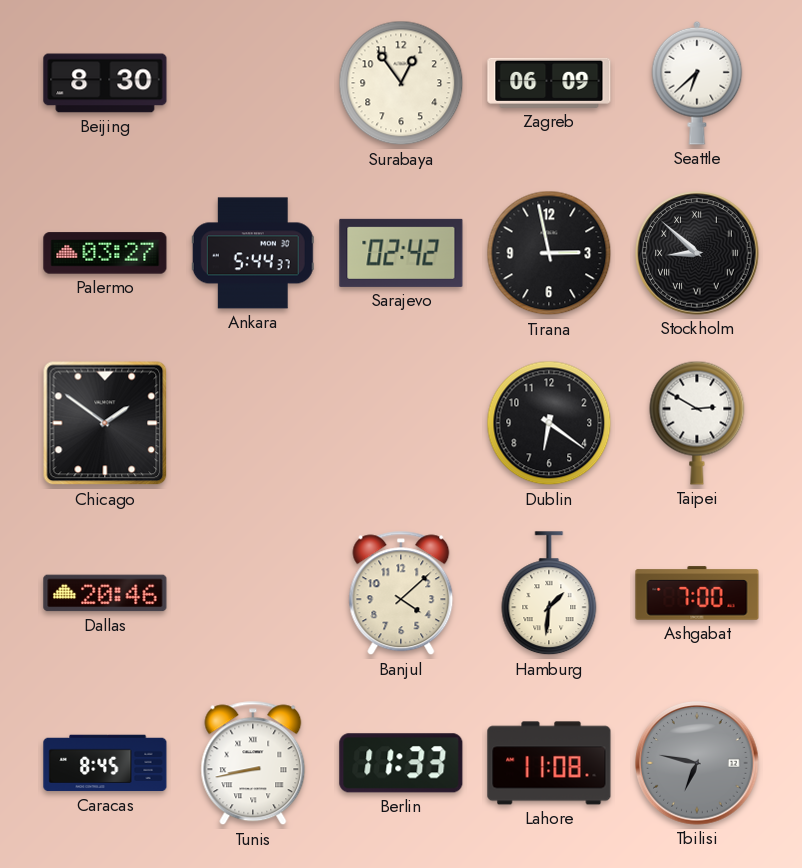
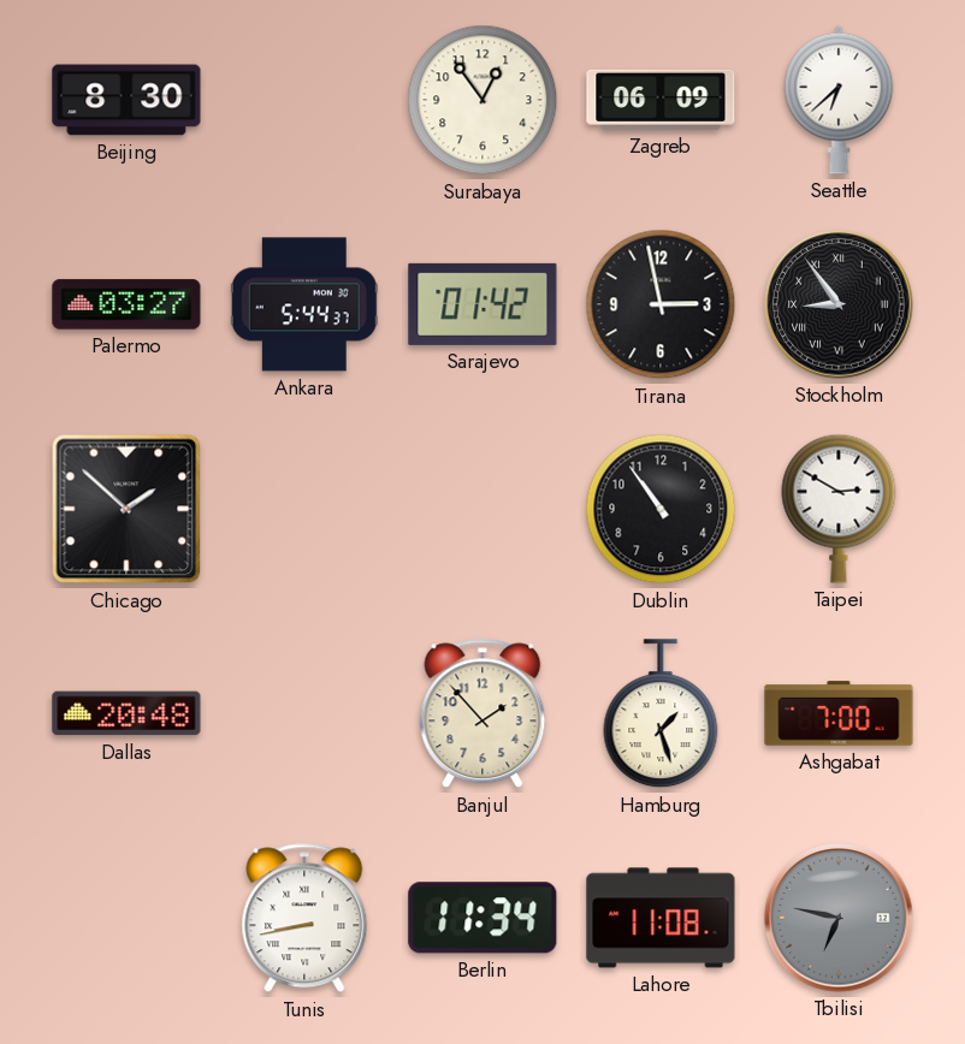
Sarajevo: 02:42 -> 01:42
Stockholm: 8:52 -> 8:54
Chicago: 1:51 -> 1:52
Dublin: 6:21 -> 10:54
Dallas: 20:46 -> 20:48
Banjul: 4:08 -> 1:53
Hamburg: 1:31 -> 1:27
Caracas: 8:45 -> none
Berlin: 11:33 -> 11:34
